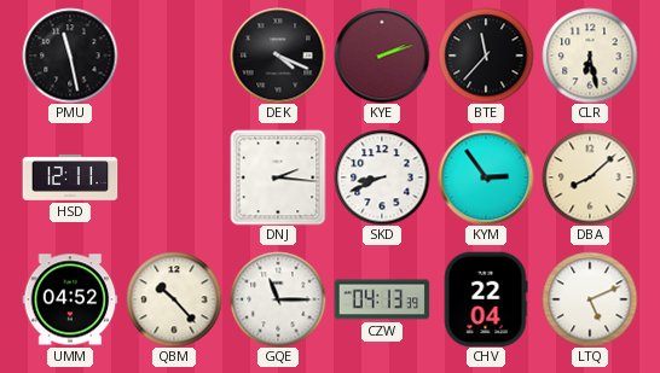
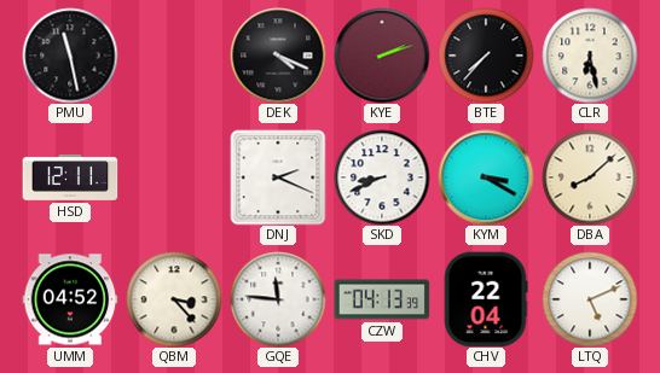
BTE: 11:37 -> 7:37
DNJ: 2:16 -> 2:19
KYM: 2:54 -> 3:20
QBM: 10:23 -> 3:23
GQE: 11:15 -> 11:46
